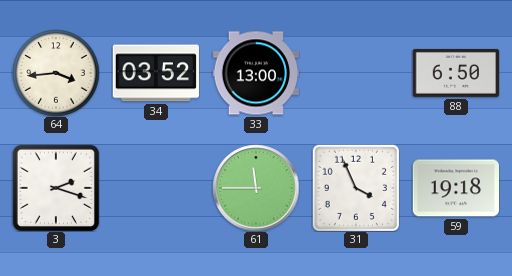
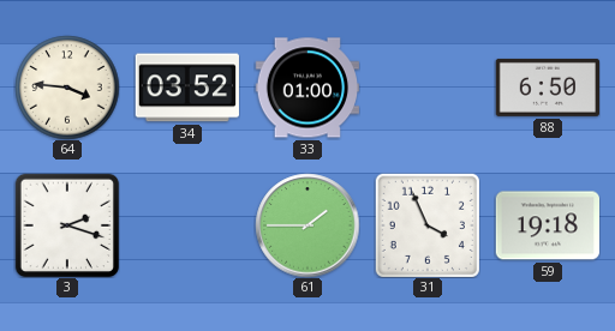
64: 3:44 -> 3:46
33: 13:00 -> 01:00
61: 11:45 -> 1:45
